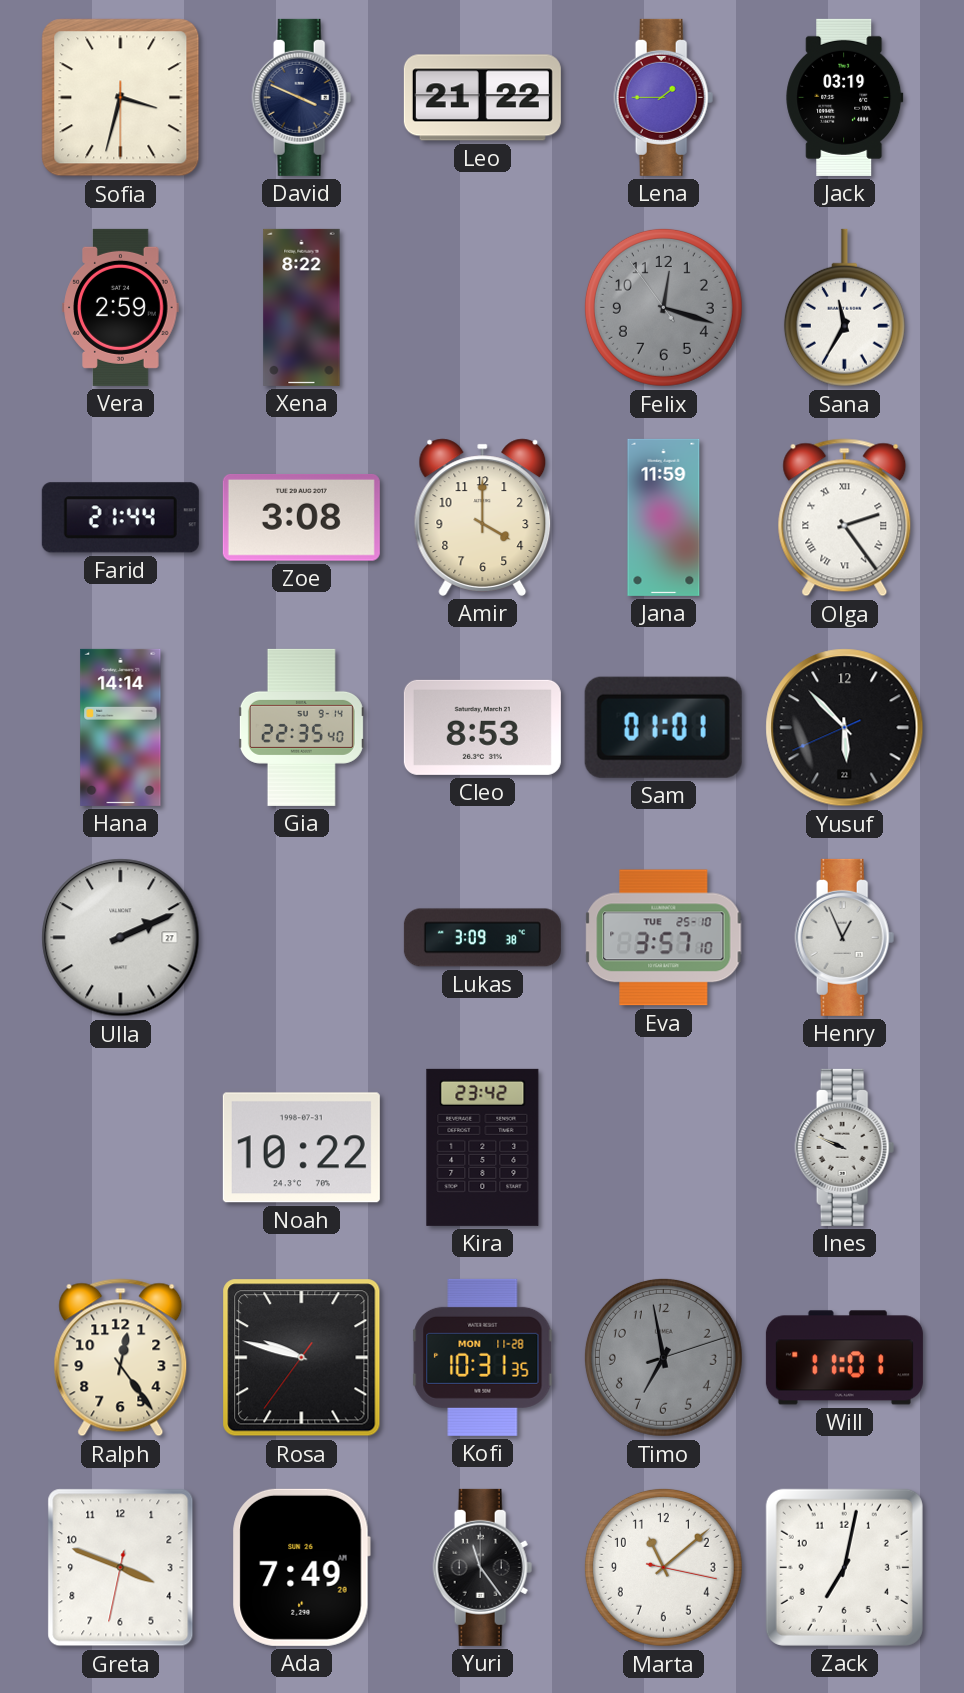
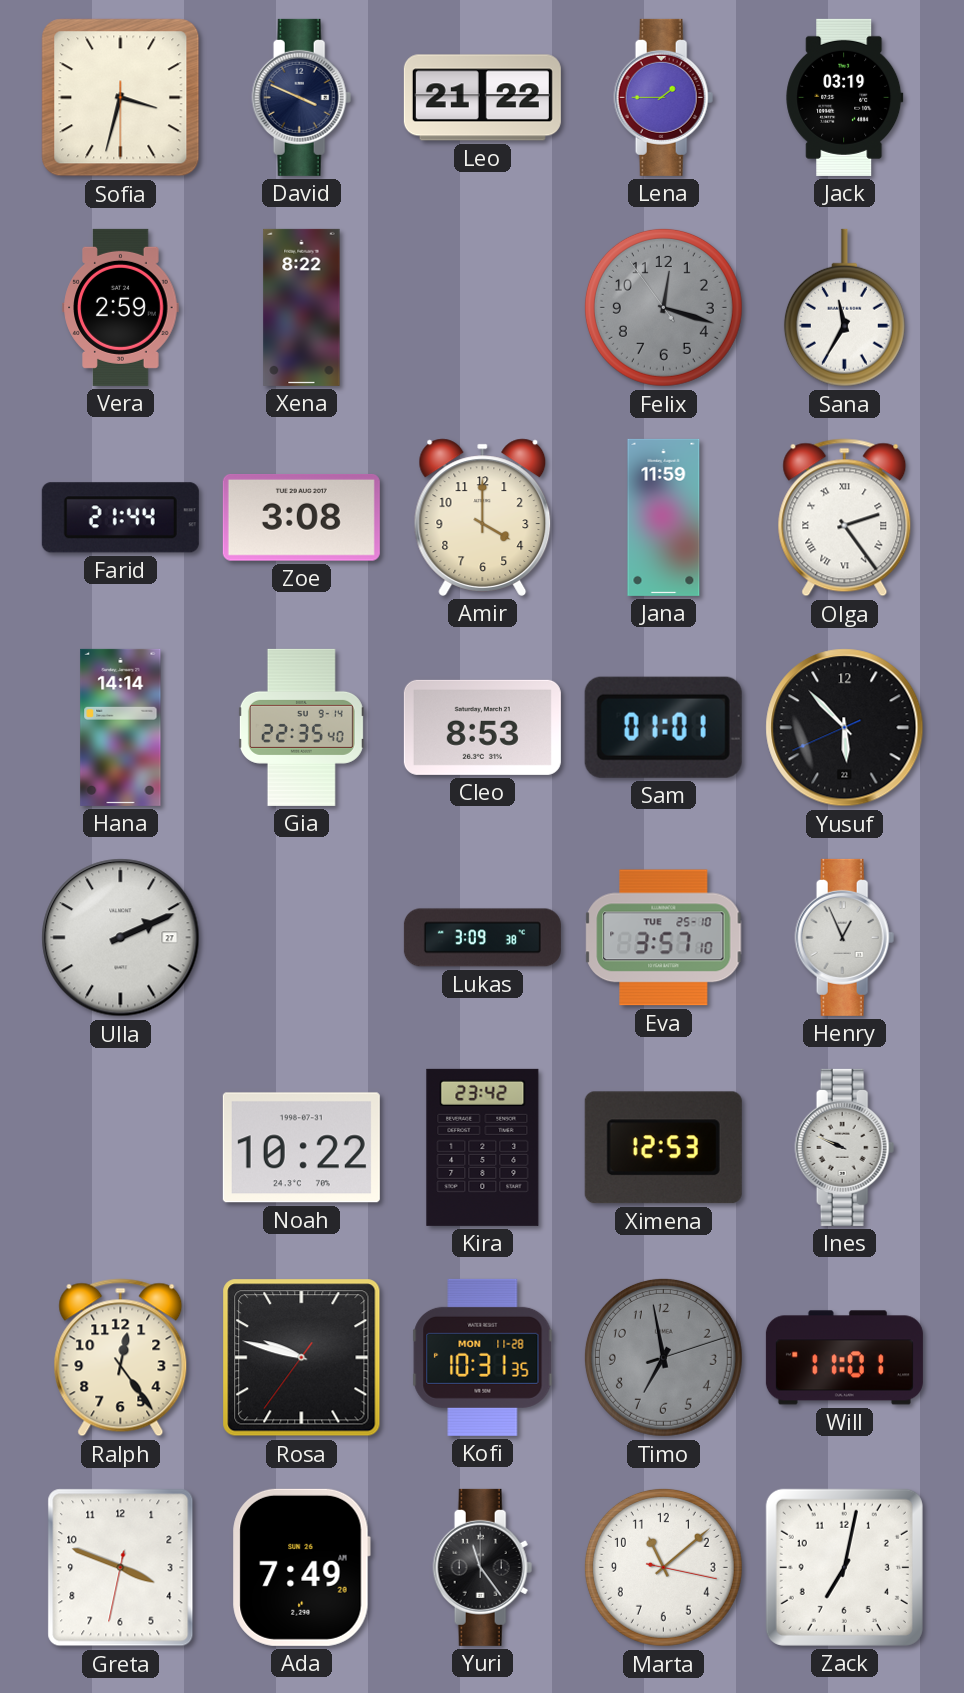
Ximena: none -> 12:53
